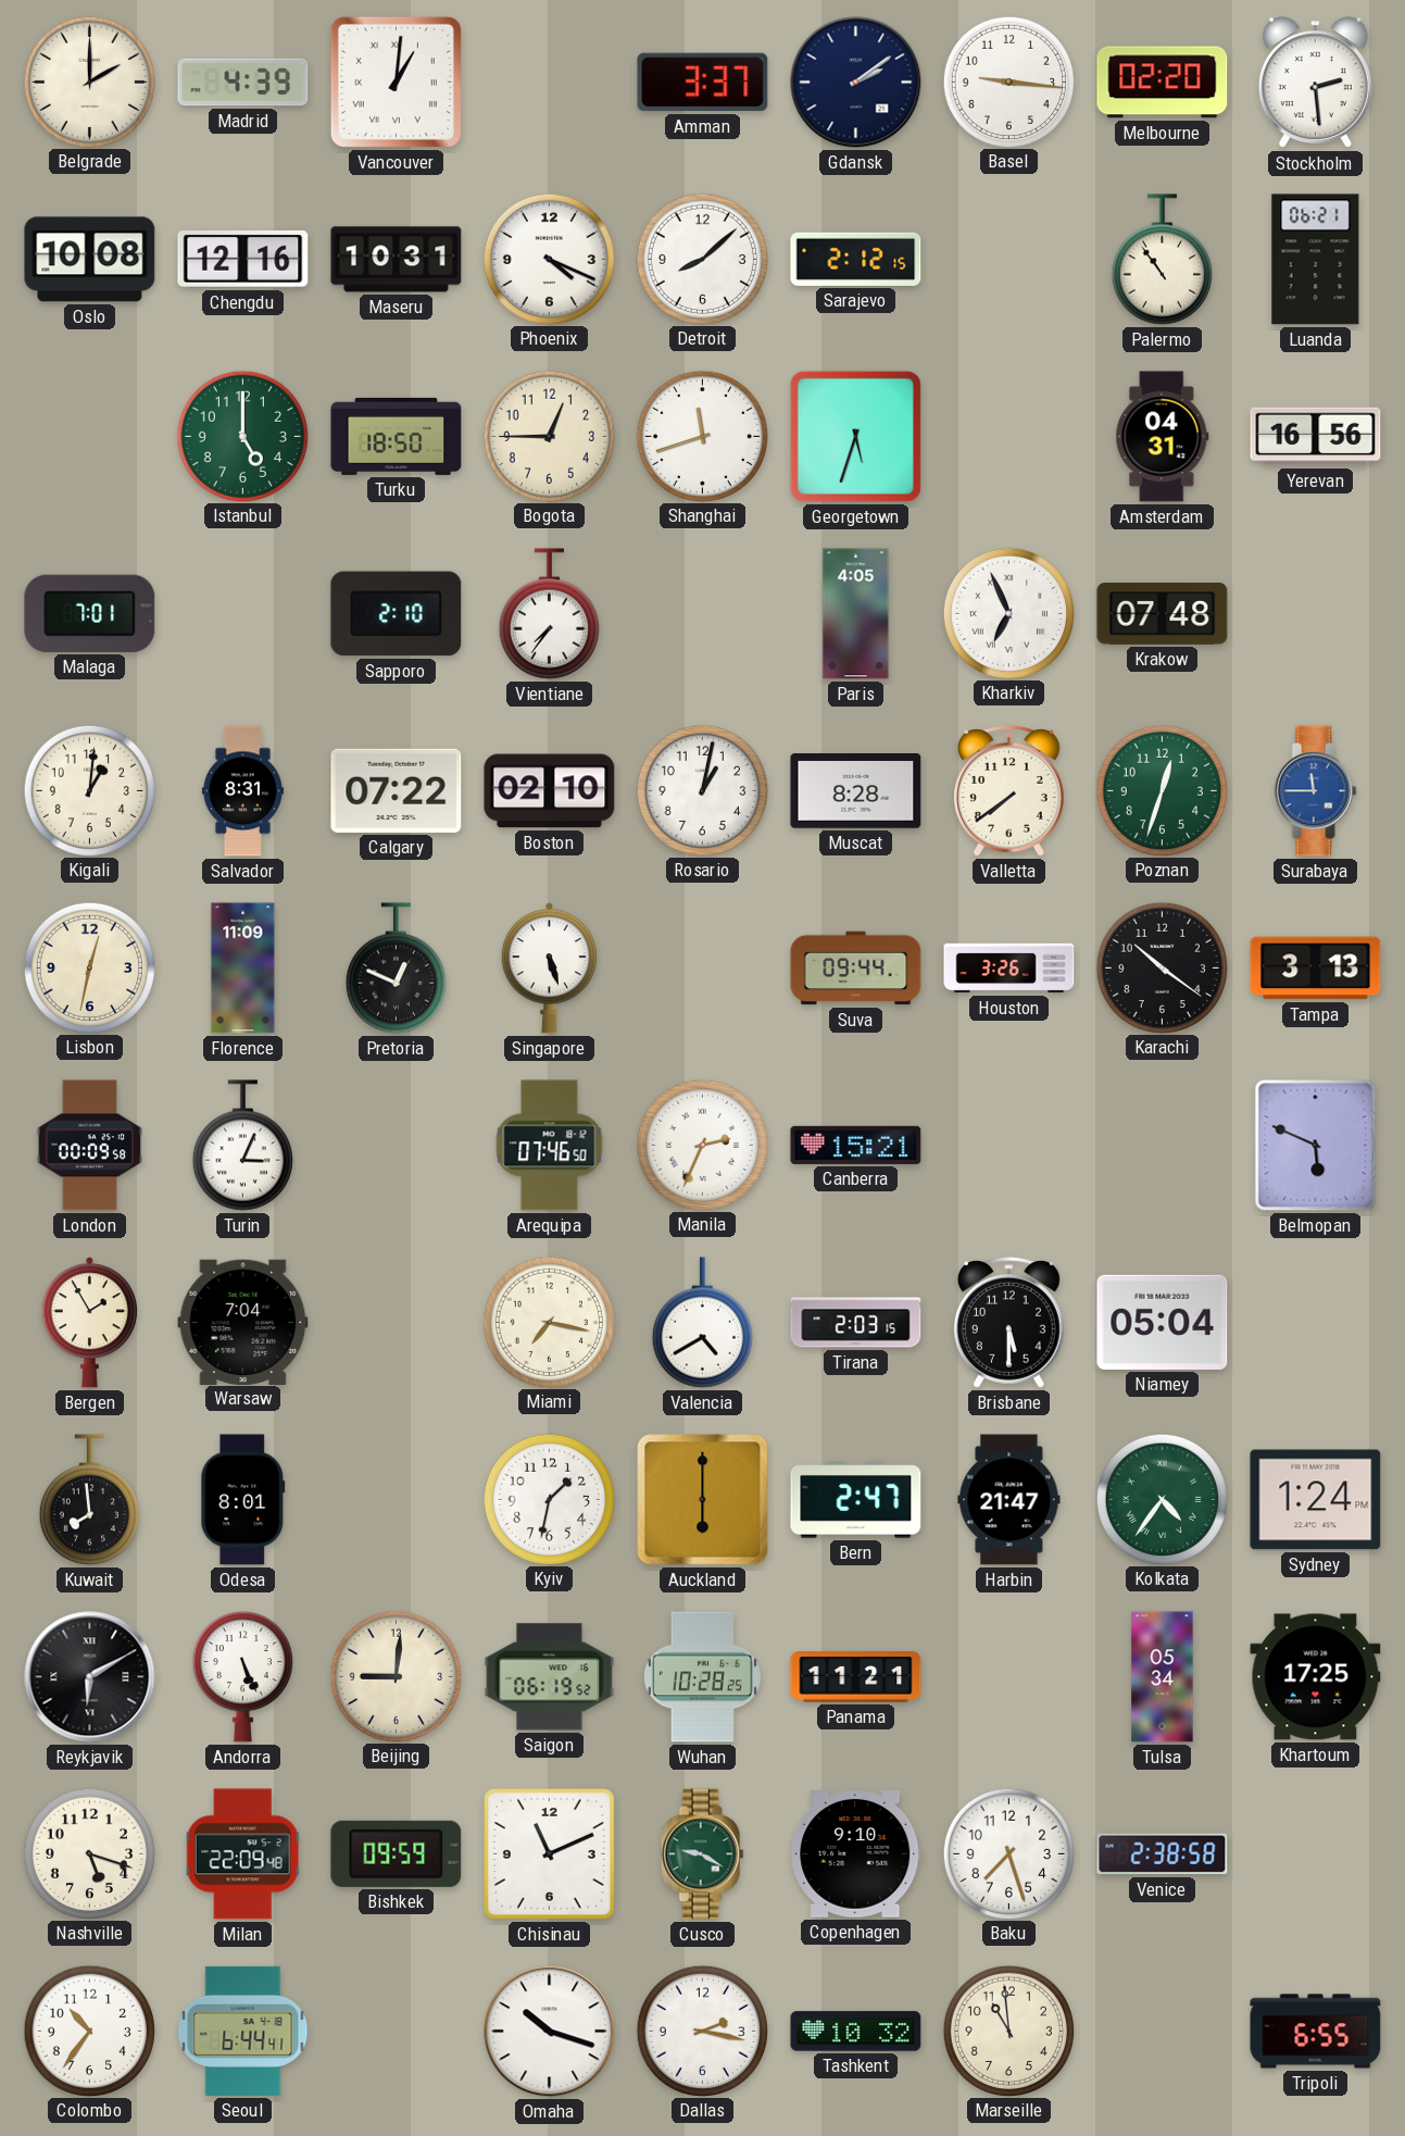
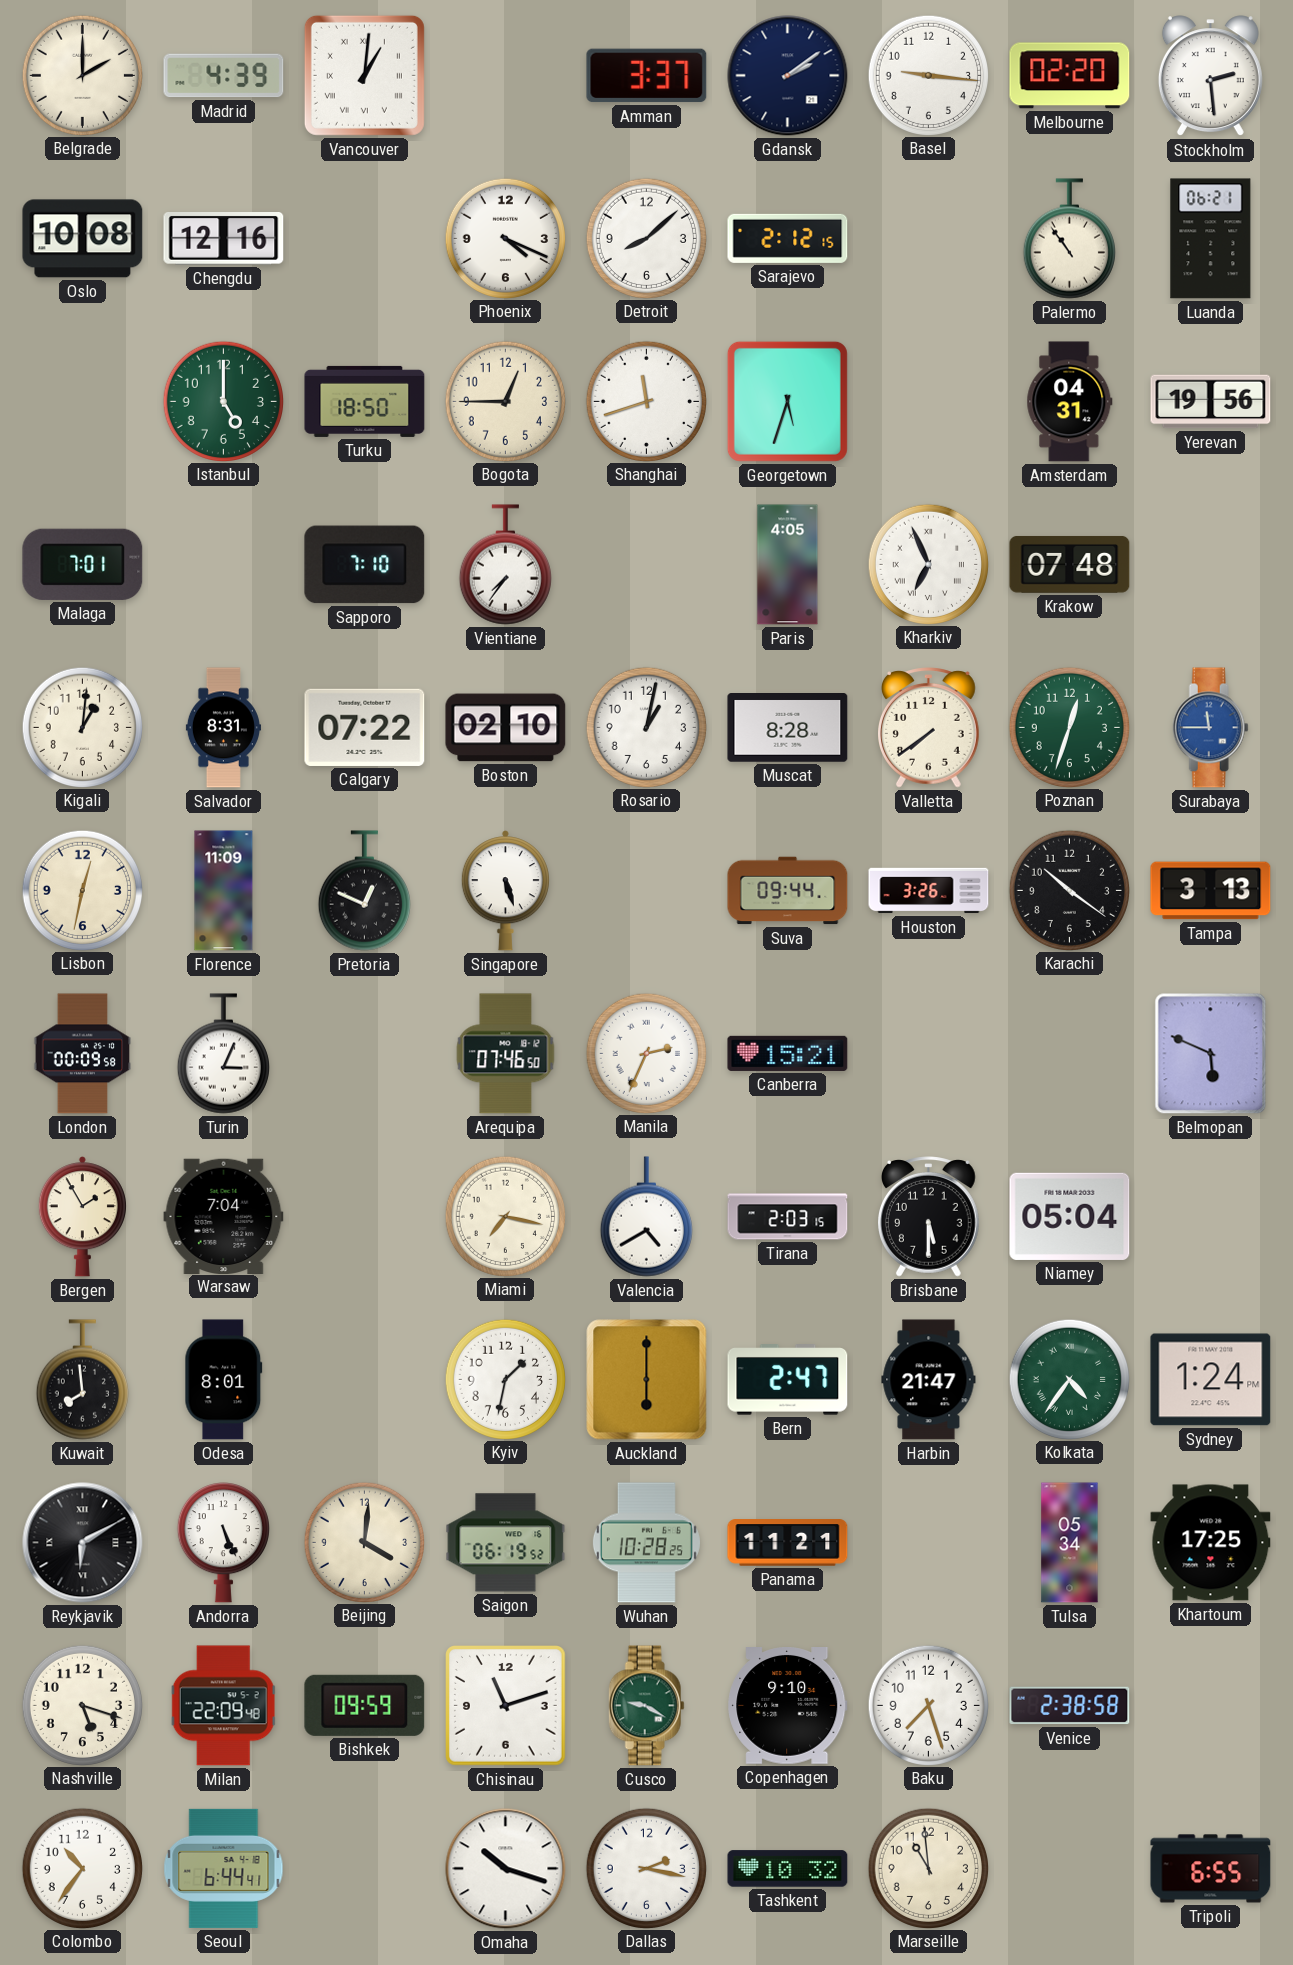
Maseru: 10:31 -> none
Yerevan: 16:56 -> 19:56
Sapporo: 2:10 -> 7:10
Beijing: 9:01 -> 4:01
Chisinau: 11:11 -> 11:12
